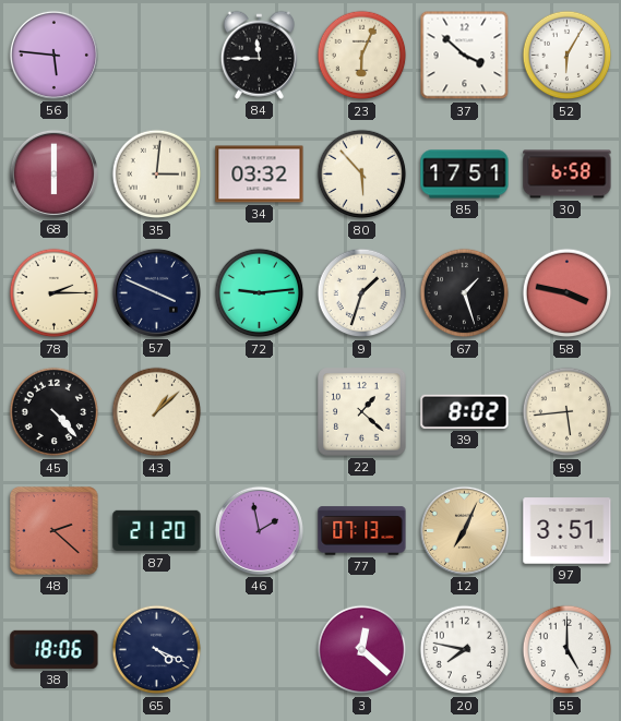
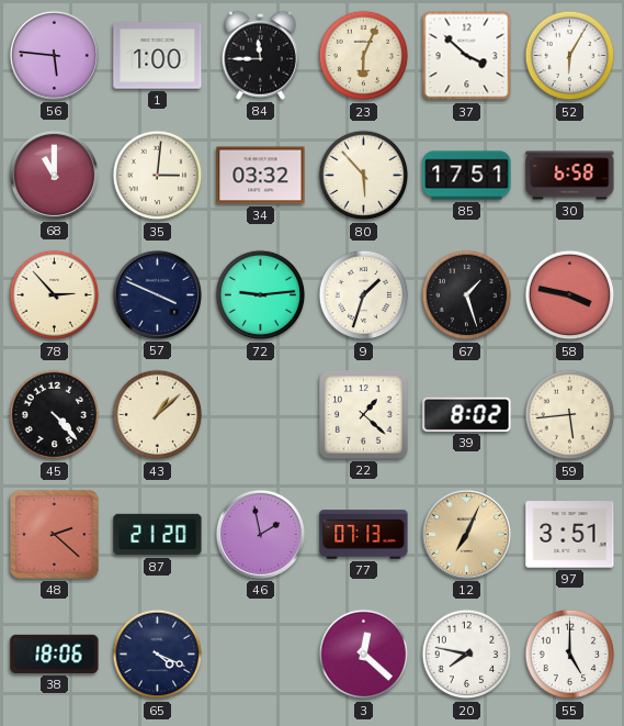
1: none -> 1:00
68: 6:00 -> 11:00
78: 2:15 -> 2:53
